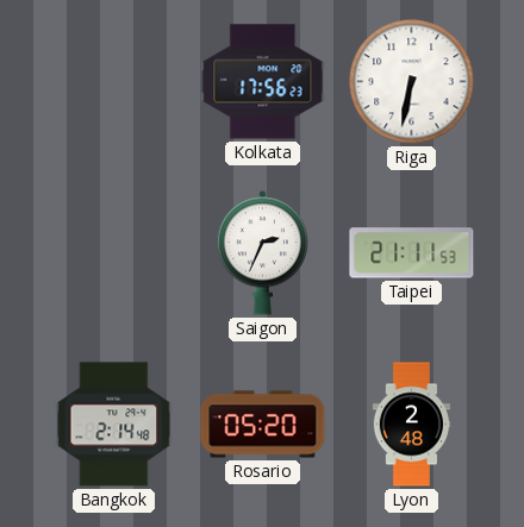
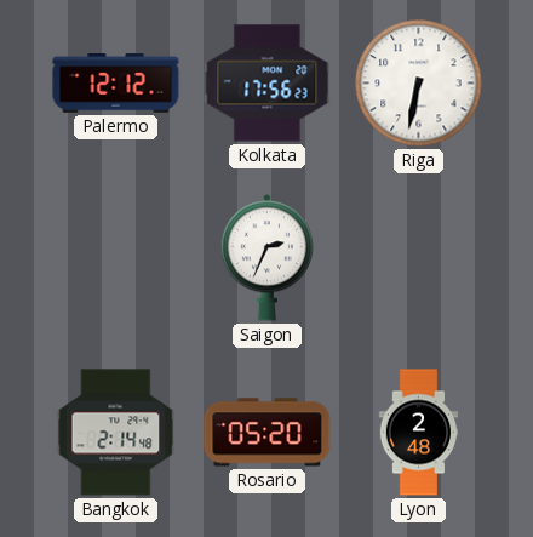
Palermo: none -> 12:12
Taipei: 21:11 -> none
